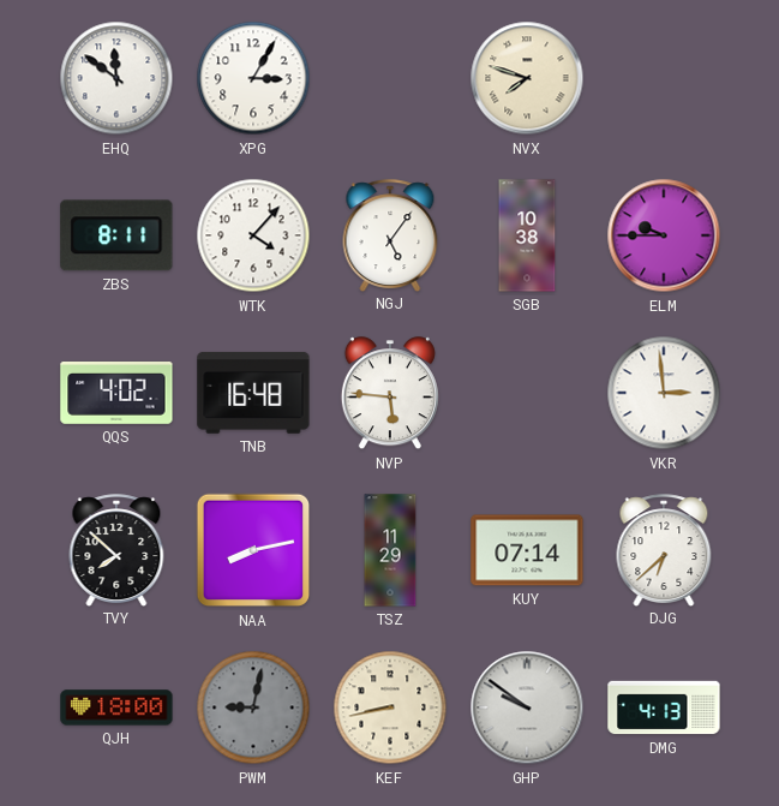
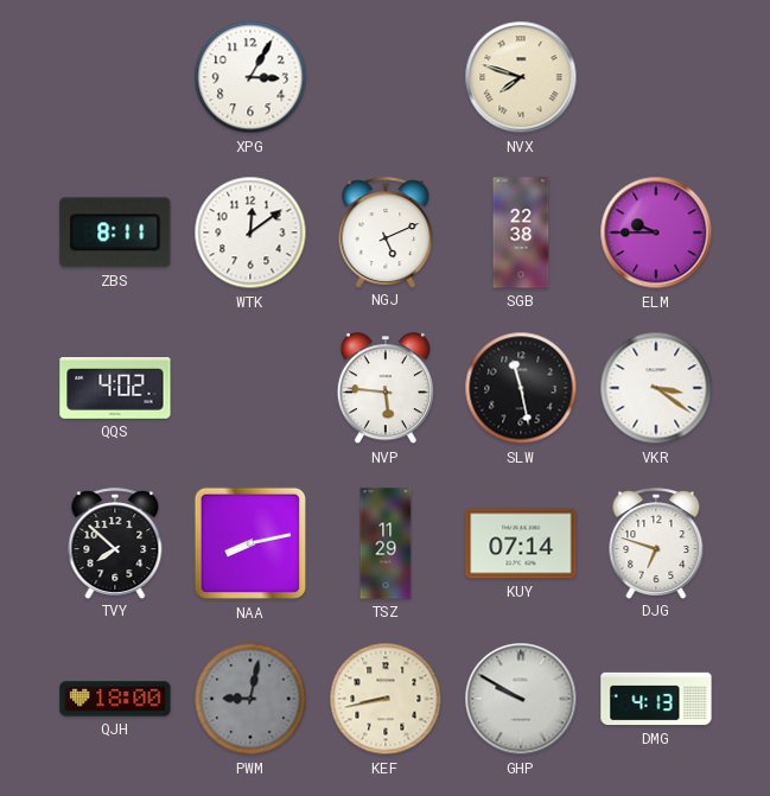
EHQ: 11:51 -> none
WTK: 4:07 -> 12:09
NGJ: 5:06 -> 5:11
SGB: 10:38 -> 22:38
TNB: 16:48 -> none
SLW: none -> 11:28
VKR: 2:59 -> 3:21
DJG: 6:38 -> 6:48
GHP: 9:51 -> 9:50
